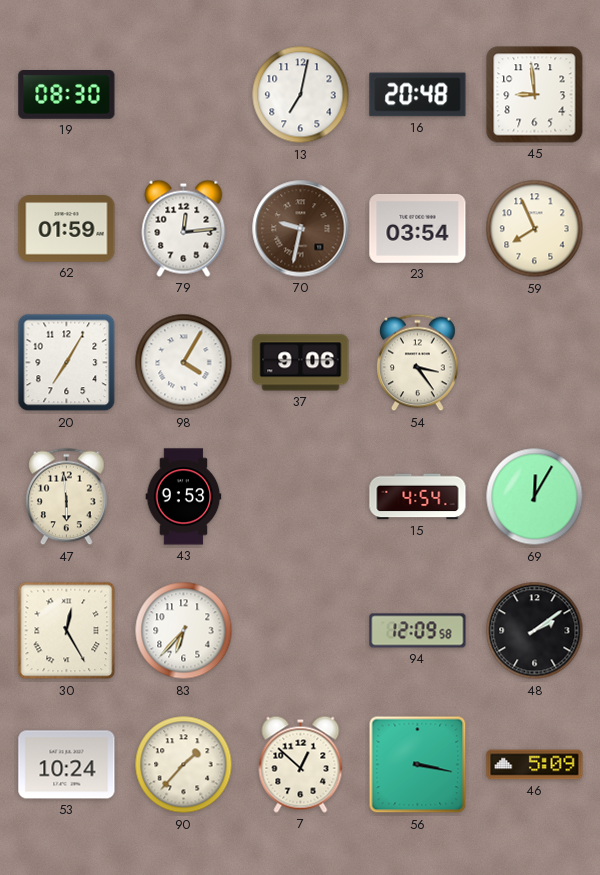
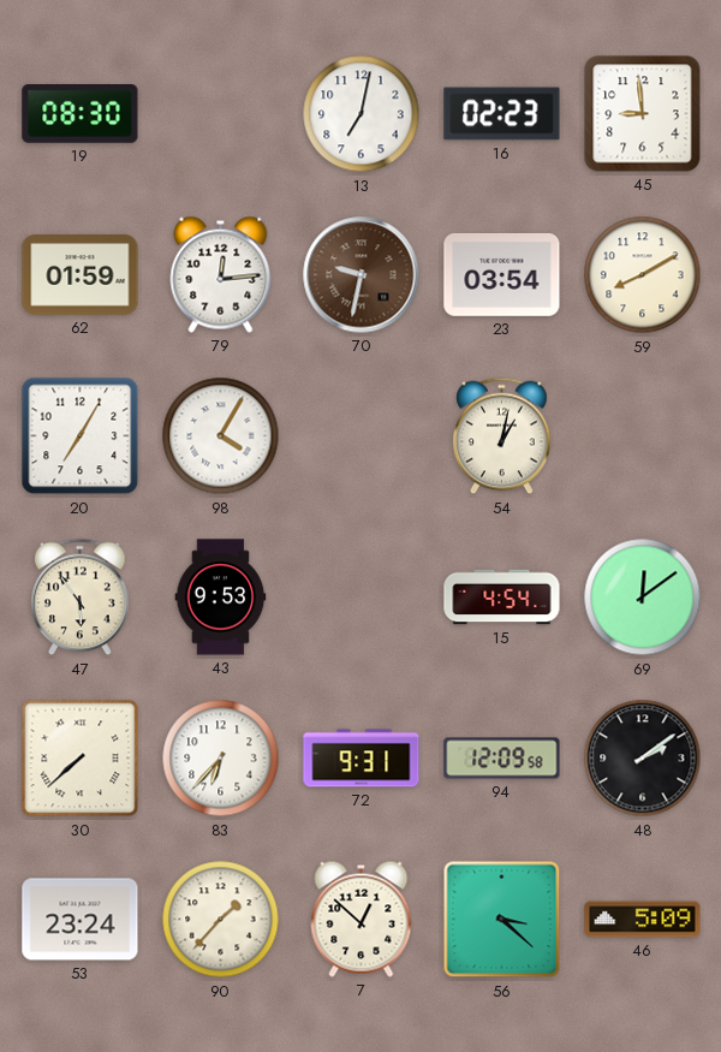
16: 20:48 -> 02:23
59: 7:56 -> 8:10
37: 9:06 -> none
54: 3:24 -> 1:02
47: 5:59 -> 5:54
69: 12:05 -> 12:09
30: 12:25 -> 7:38
72: none -> 9:31
53: 10:24 -> 23:24
56: 3:17 -> 3:22
